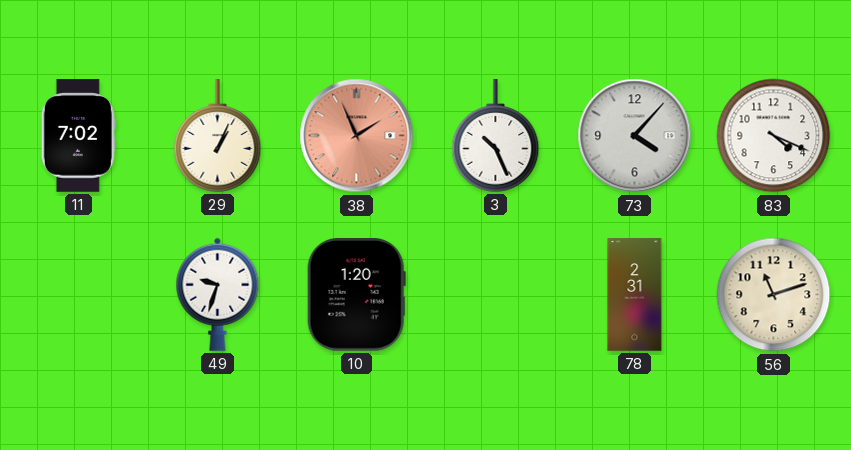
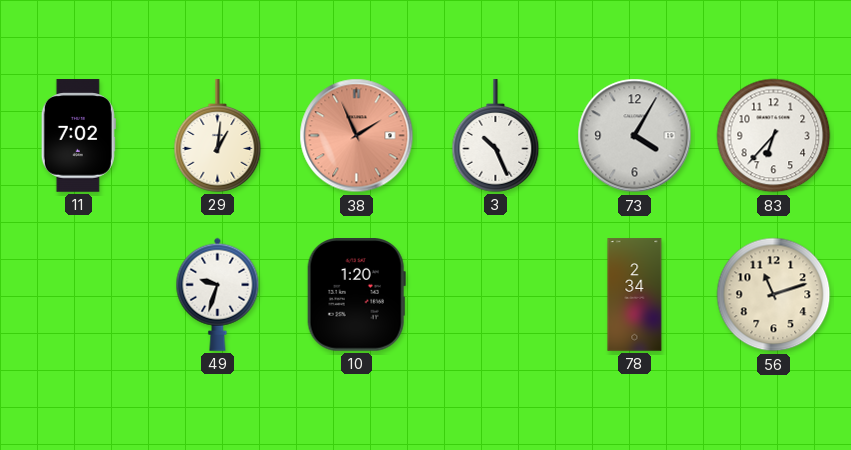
29: 1:04 -> 1:01
73: 4:07 -> 4:05
83: 4:19 -> 6:37
78: 2:31 -> 2:34
